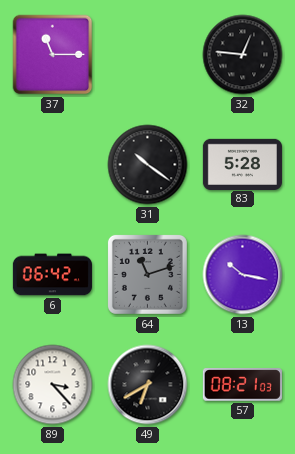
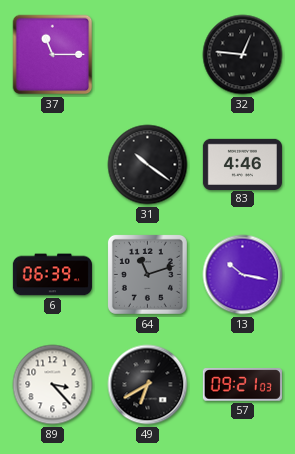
83: 5:28 -> 4:46
6: 06:42 -> 06:39
57: 08:21 -> 09:21
